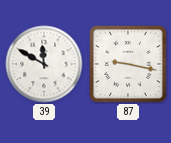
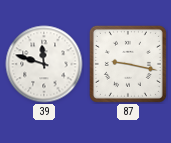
39: 11:50 -> 11:48
